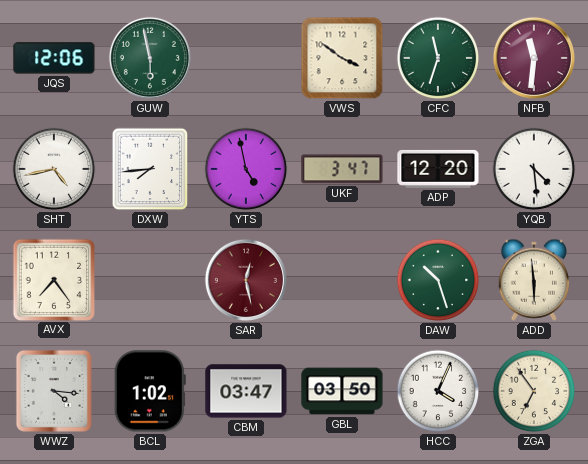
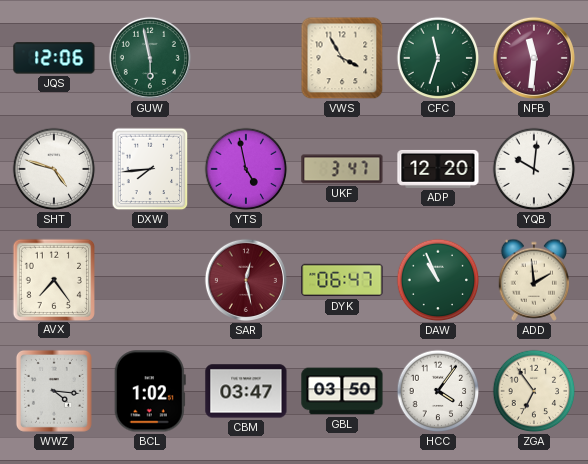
VWS: 3:51 -> 3:55
SHT: 4:43 -> 4:48
YQB: 4:29 -> 10:01
DYK: none -> 06:47
DAW: 10:27 -> 10:56
ADD: 5:59 -> 1:59
HCC: 4:04 -> 4:06
